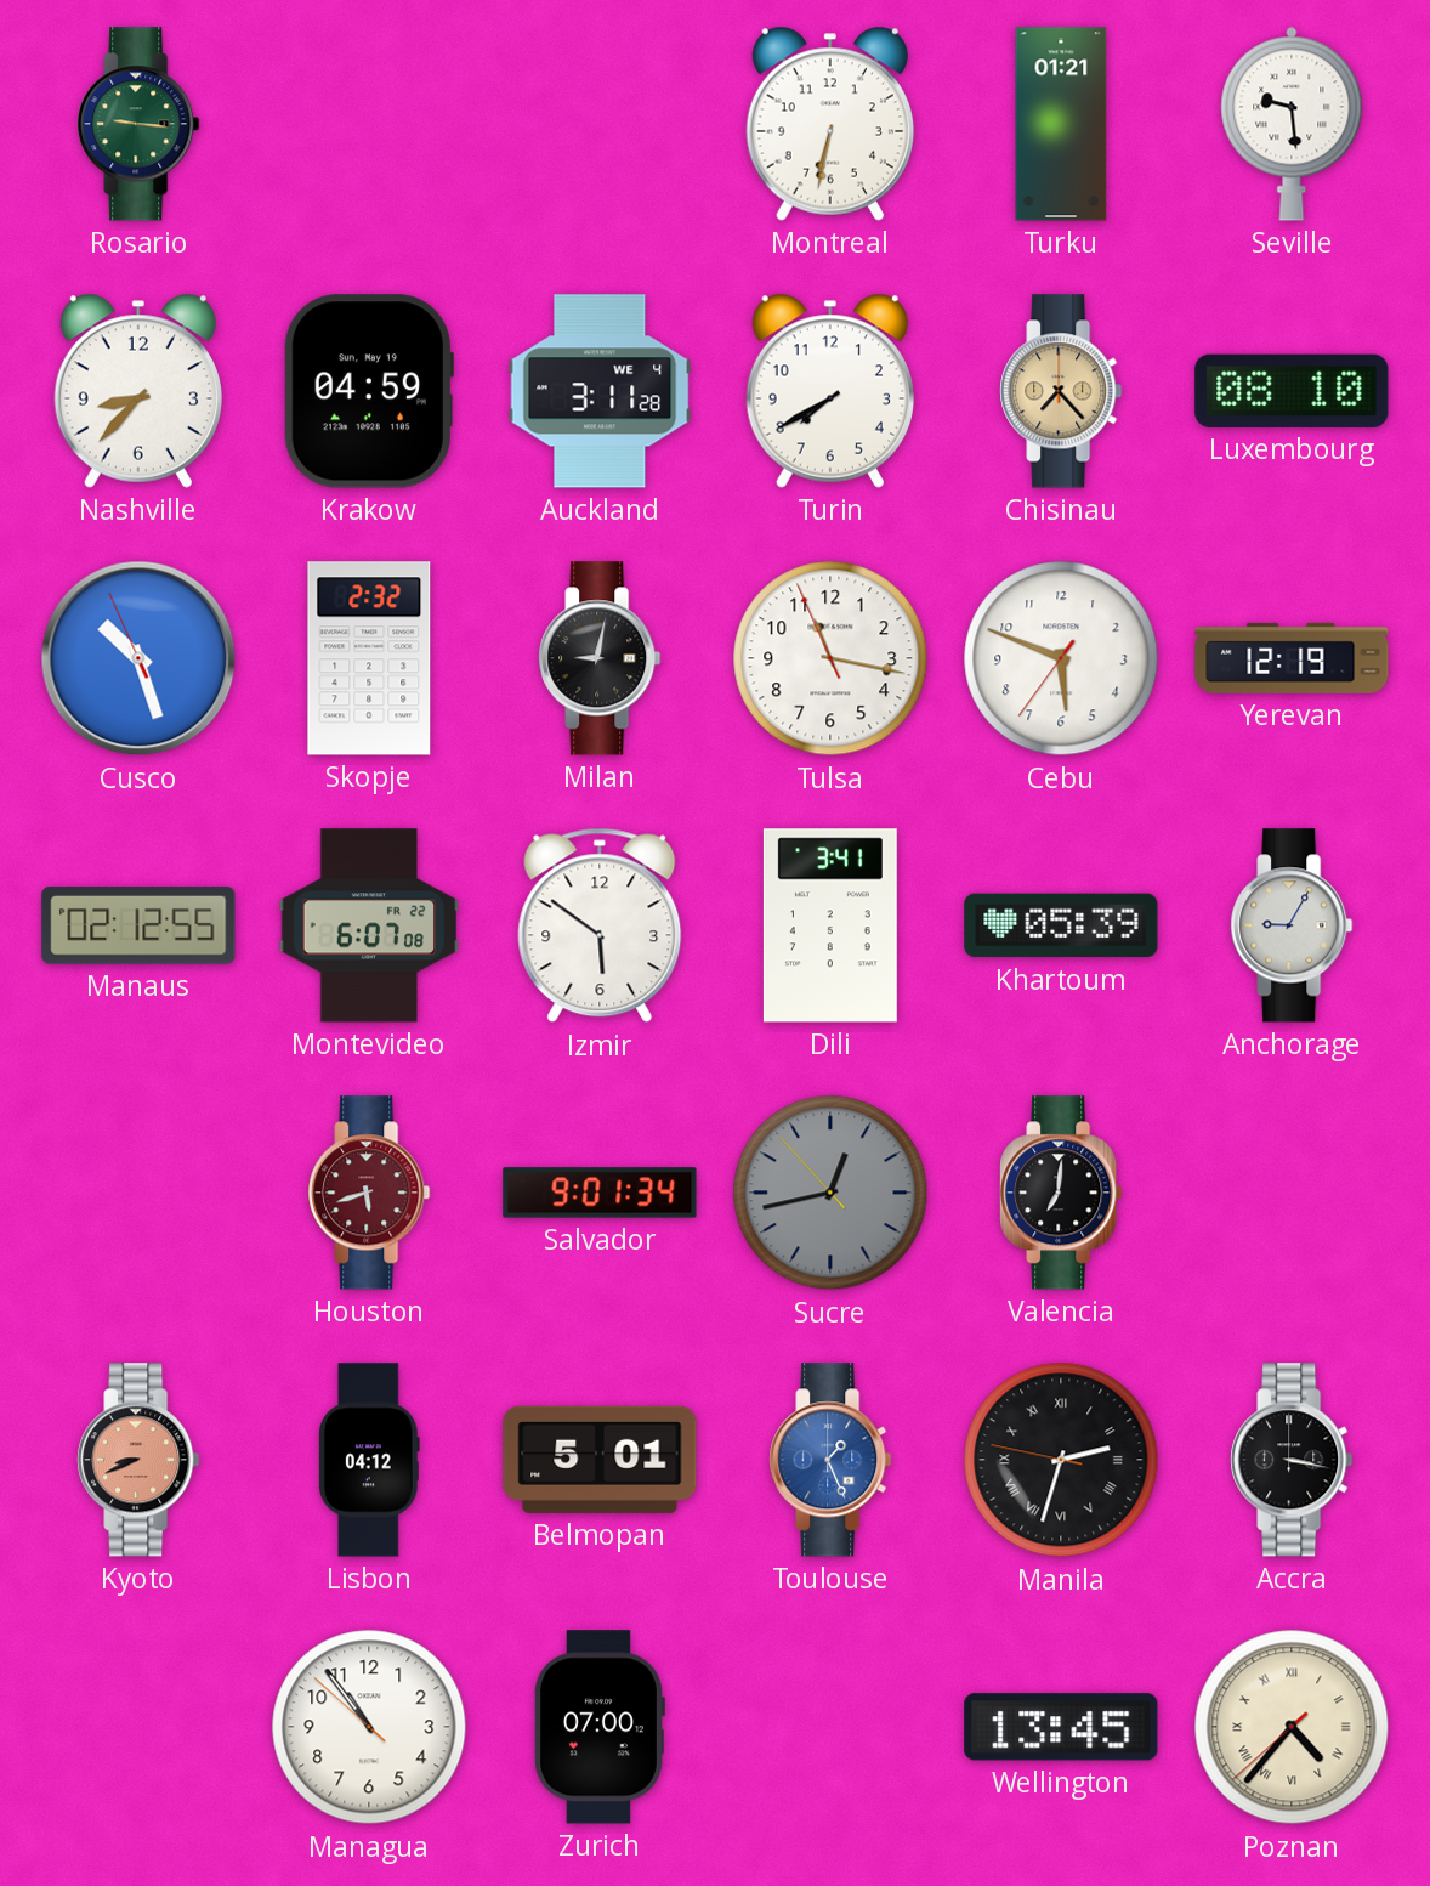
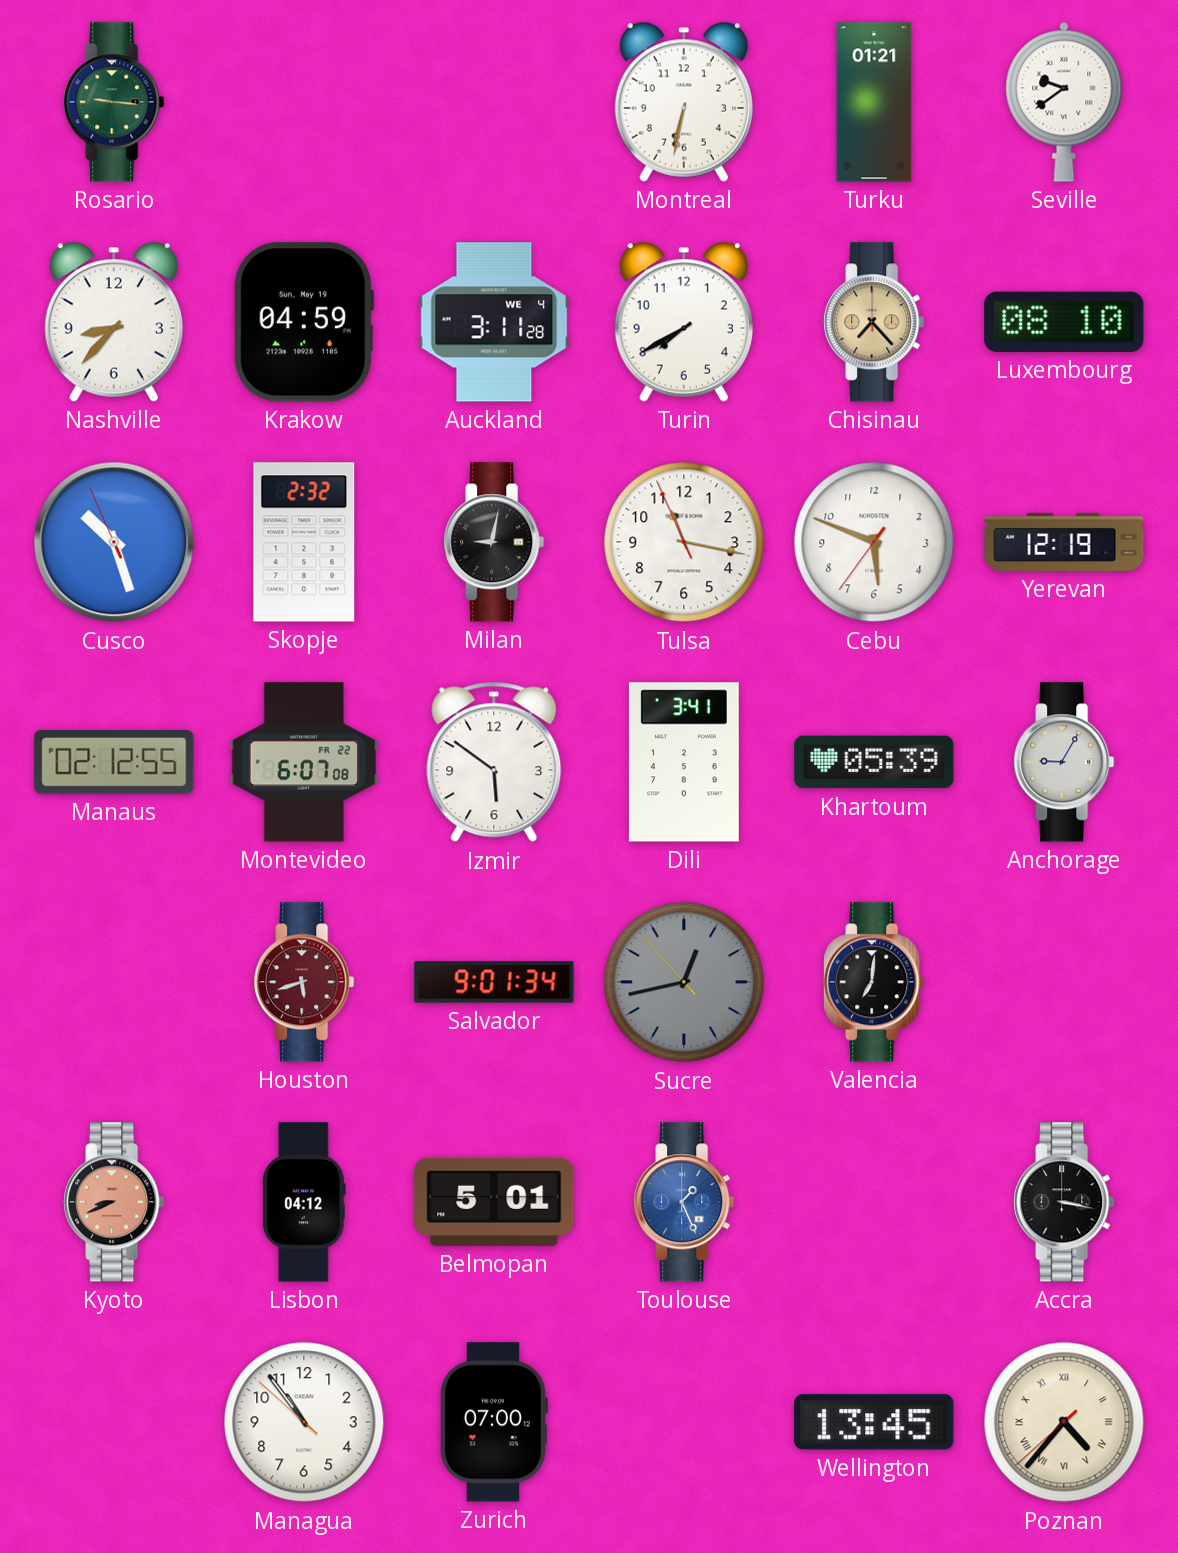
Seville: 9:29 -> 9:39
Manila: 2:32 -> none
